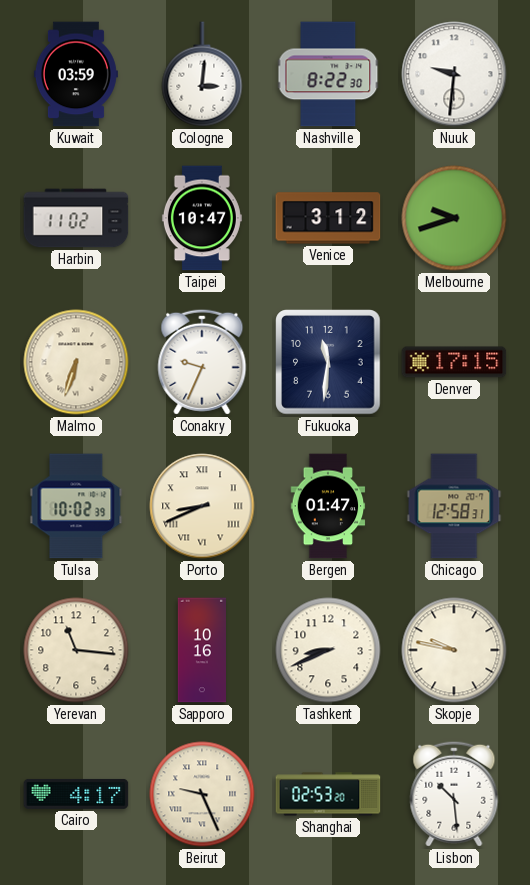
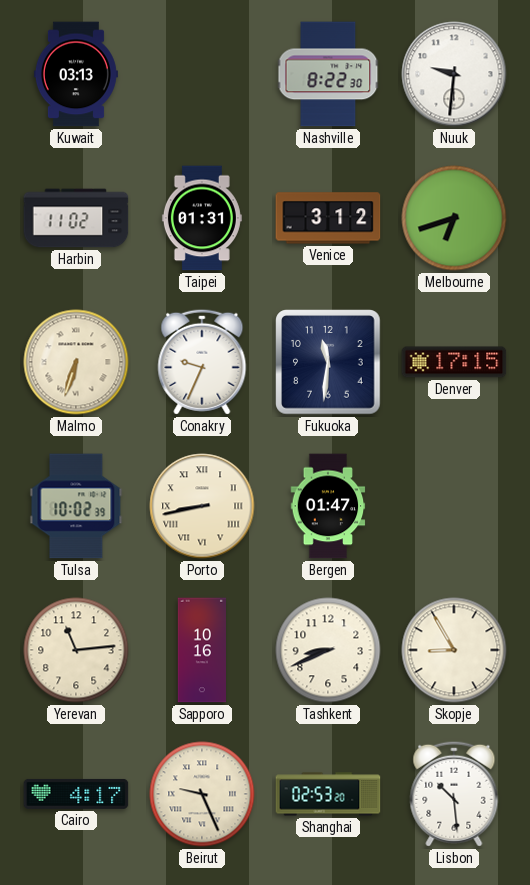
Kuwait: 03:59 -> 03:13
Cologne: 3:01 -> none
Taipei: 10:47 -> 01:31
Melbourne: 9:42 -> 6:42
Porto: 8:41 -> 8:43
Chicago: 12:58 -> none
Yerevan: 11:16 -> 11:14
Skopje: 9:47 -> 8:55
